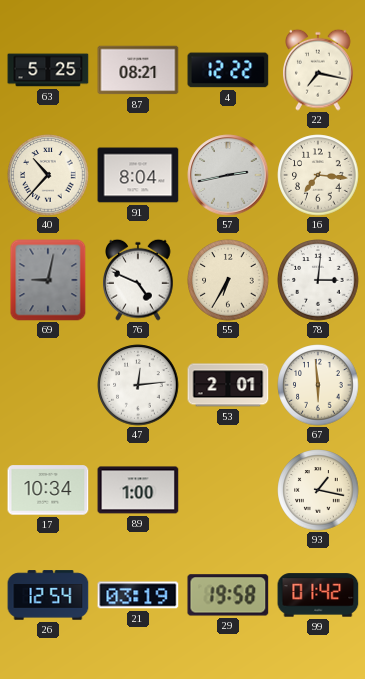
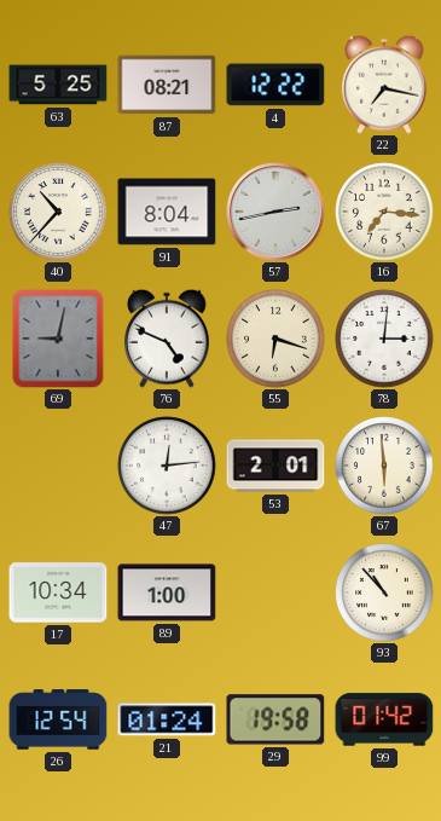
55: 6:35 -> 6:18
93: 1:17 -> 10:53
21: 03:19 -> 01:24
